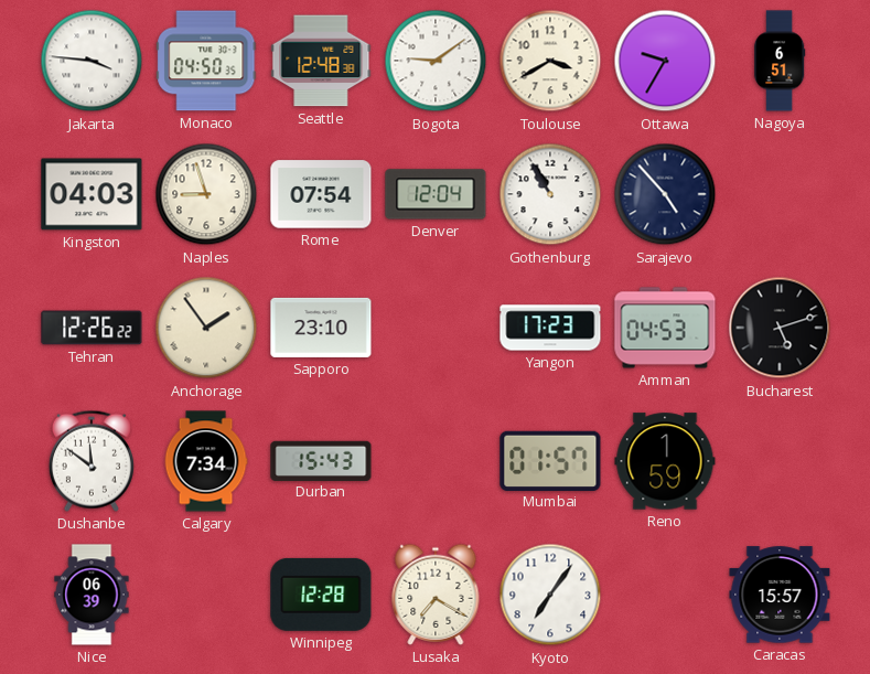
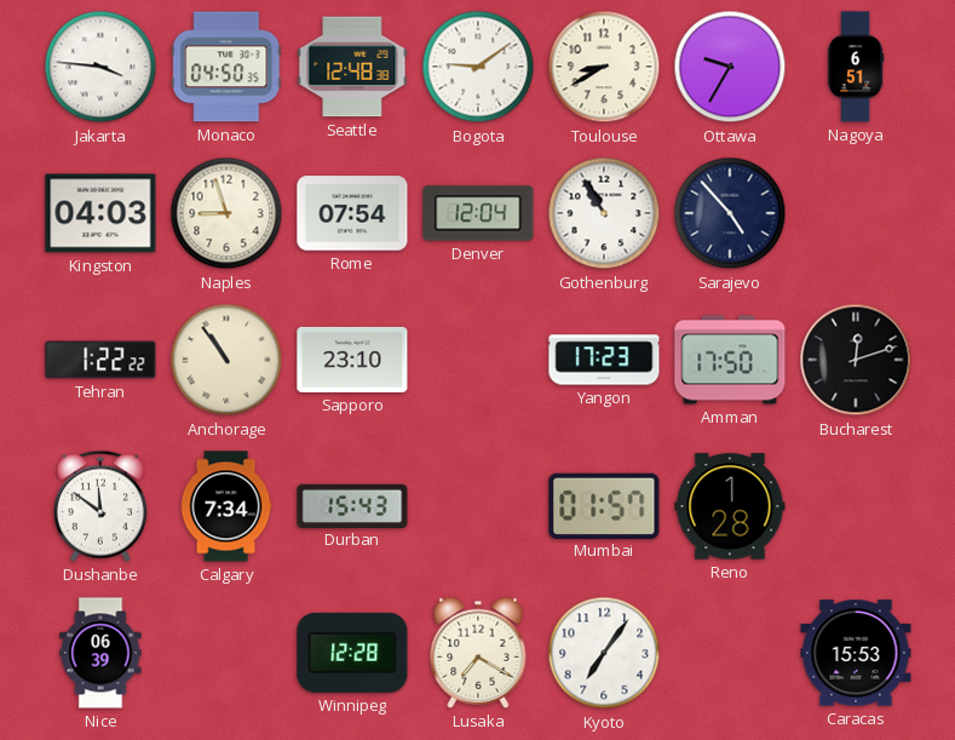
Toulouse: 3:40 -> 8:40
Tehran: 12:26 -> 1:22
Anchorage: 1:54 -> 10:54
Amman: 04:53 -> 17:50
Bucharest: 5:12 -> 12:12
Reno: 1:59 -> 1:28
Caracas: 15:57 -> 15:53
